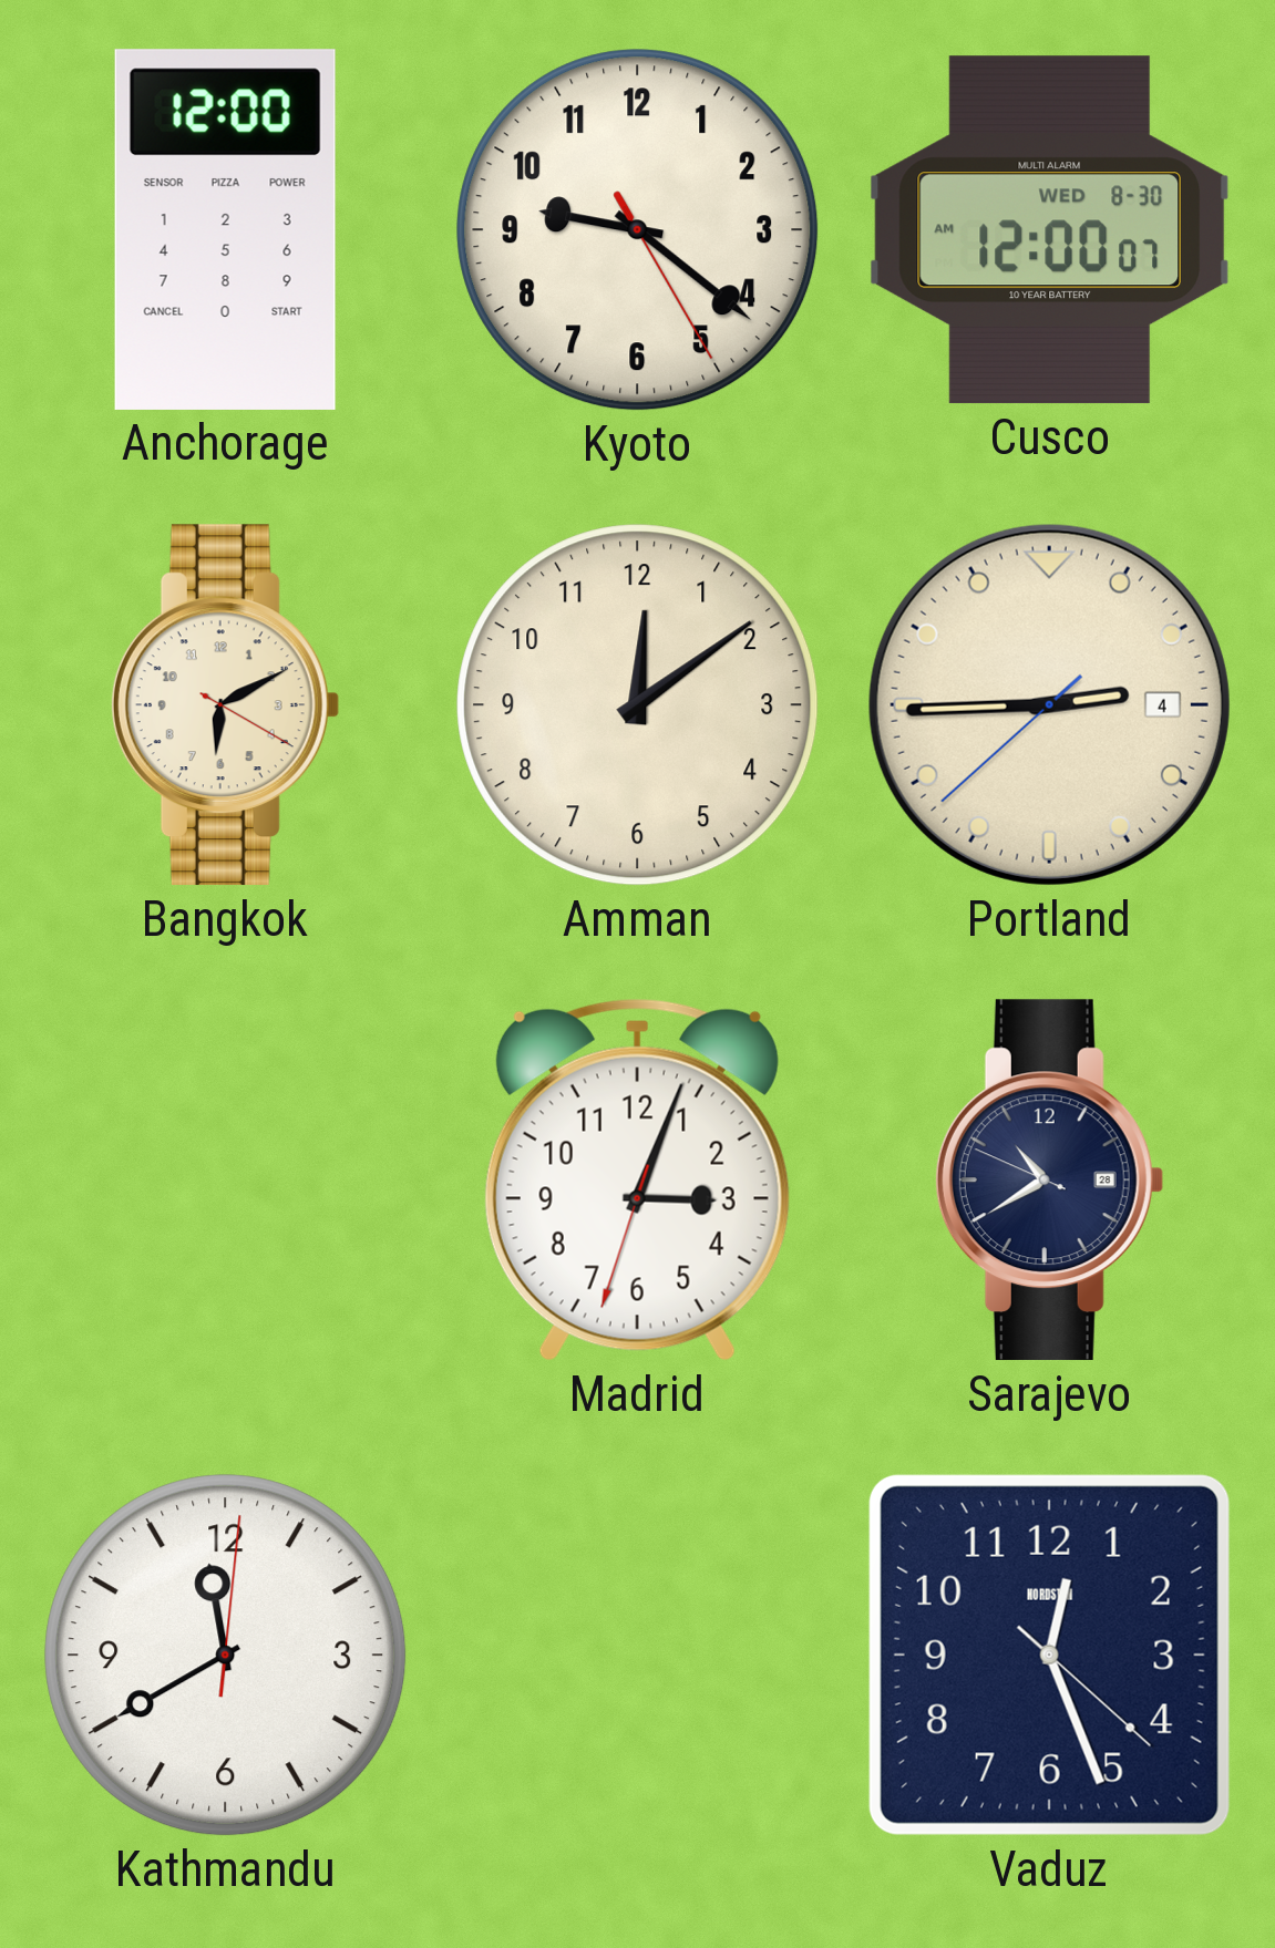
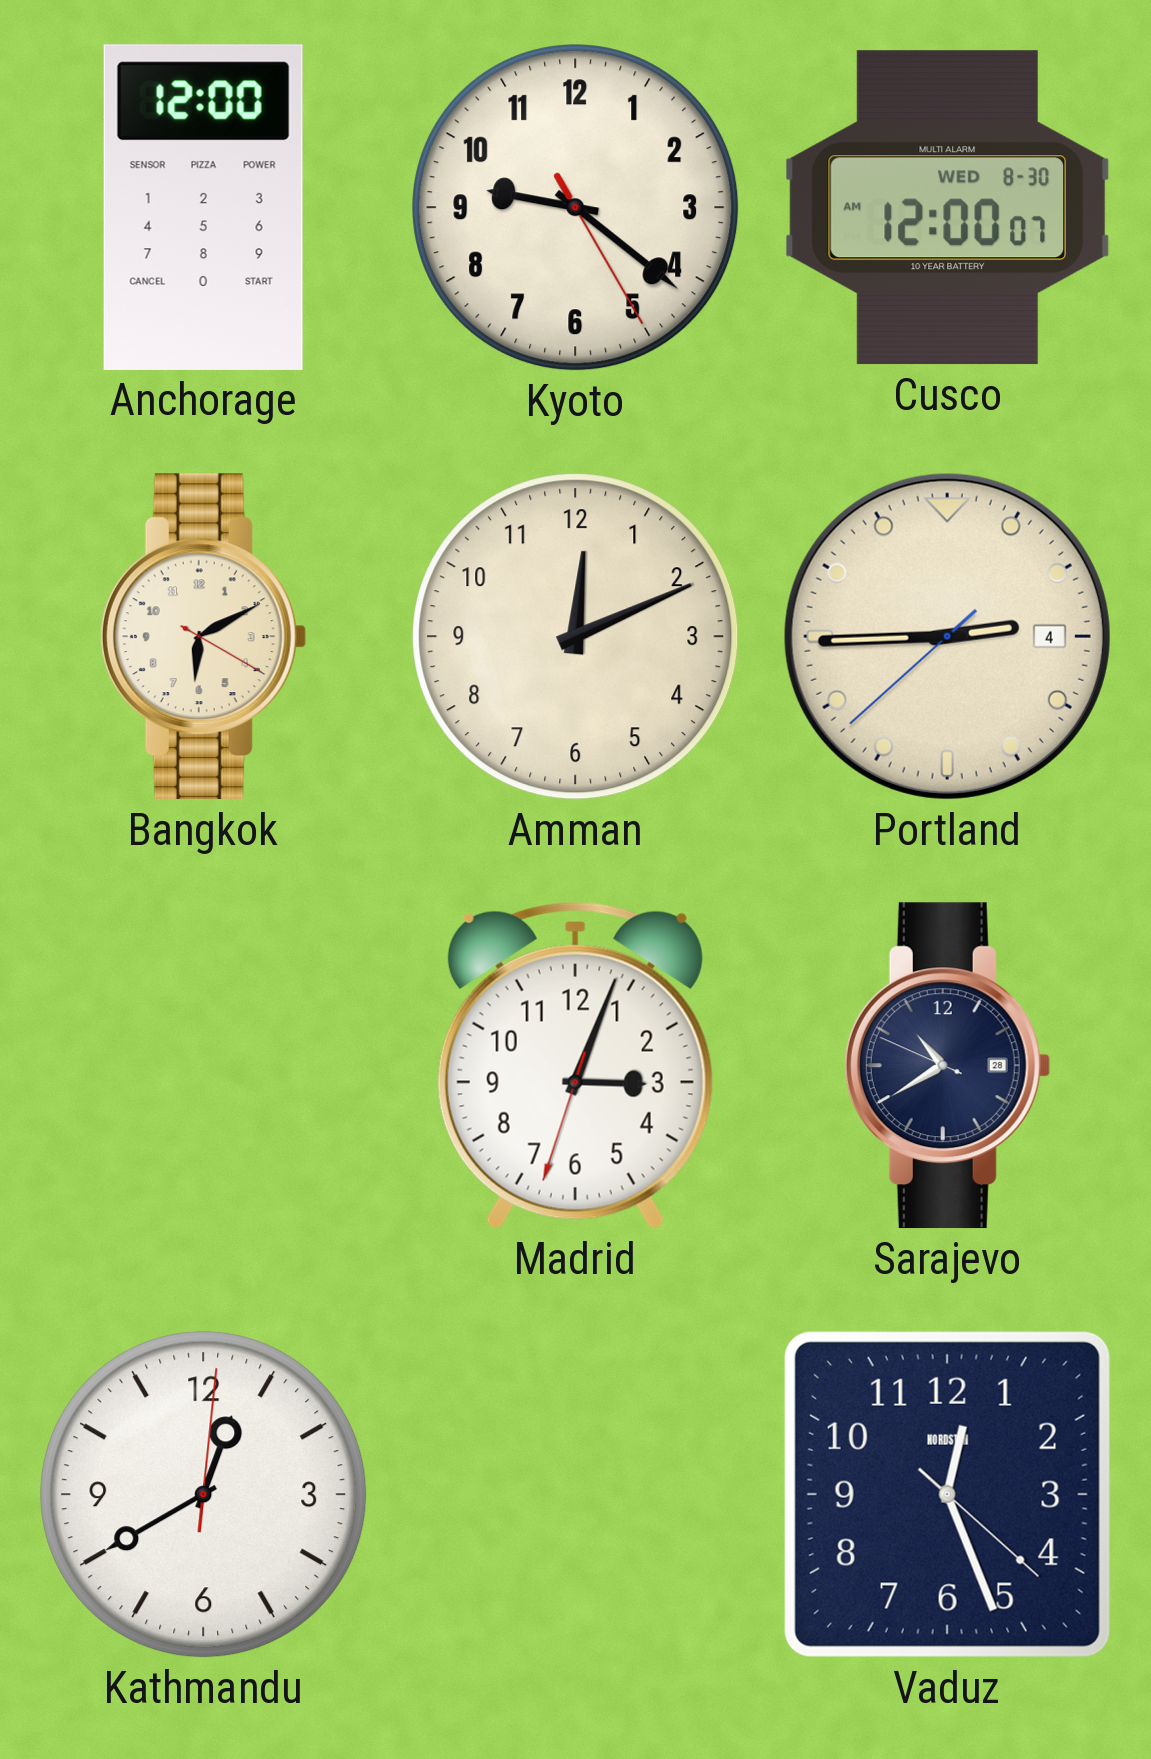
Amman: 12:09 -> 12:11
Kathmandu: 11:40 -> 12:40
